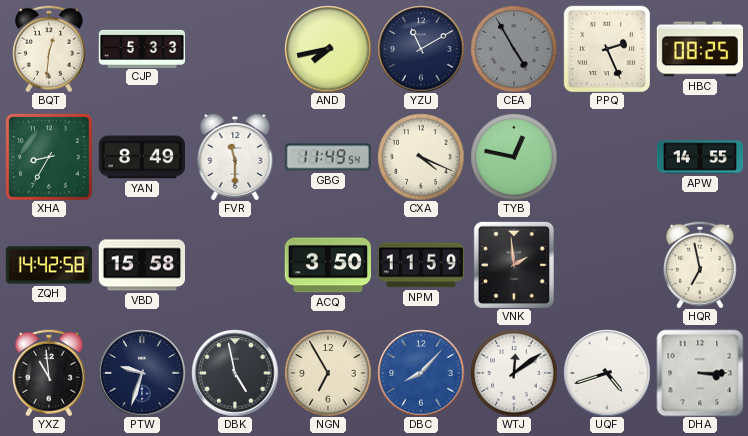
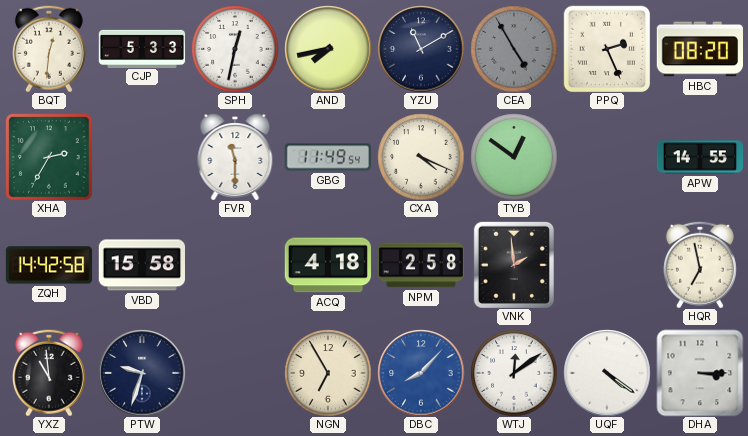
SPH: none -> 12:32
HBC: 08:25 -> 08:20
XHA: 8:35 -> 2:35
YAN: 8:49 -> none
TYB: 12:47 -> 12:51
ACQ: 3:50 -> 4:18
NPM: 11:59 -> 2:58
DBK: 4:58 -> none
UQF: 4:42 -> 4:21
